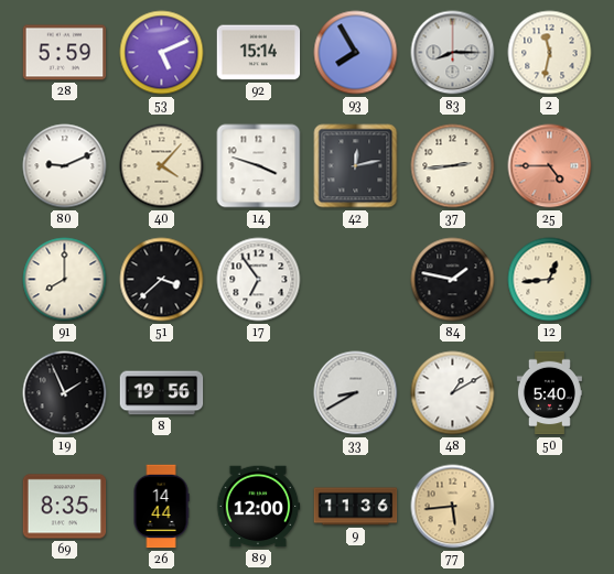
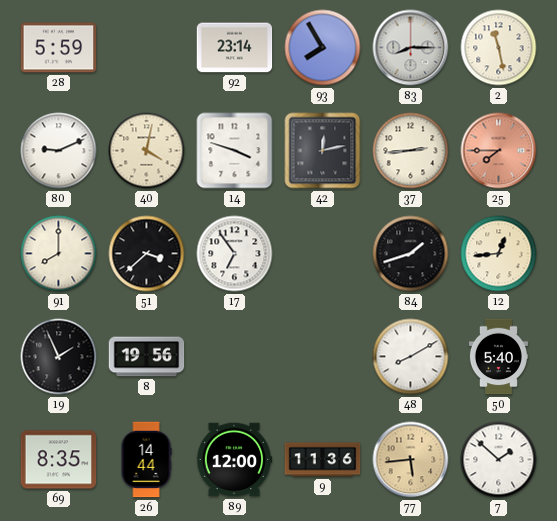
53: 5:11 -> none
92: 15:14 -> 23:14
2: 11:32 -> 11:28
40: 4:07 -> 4:02
25: 4:45 -> 7:45
84: 1:47 -> 1:42
33: 8:40 -> none
48: 1:10 -> 8:10
7: none -> 1:52
